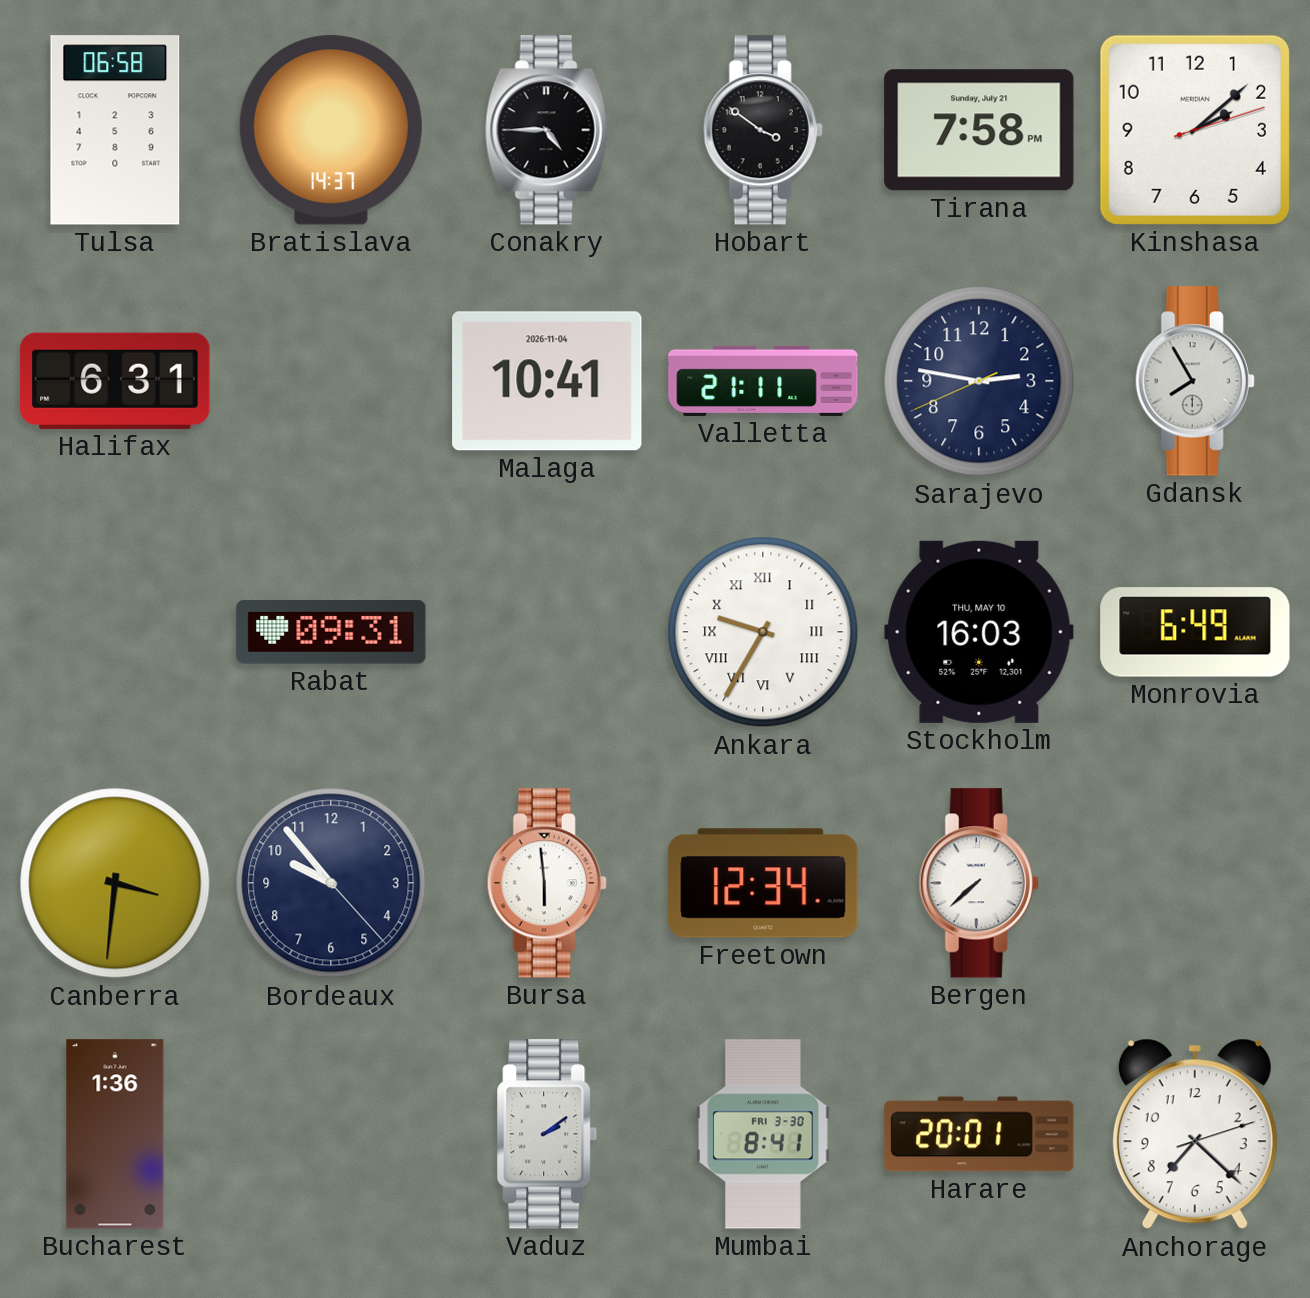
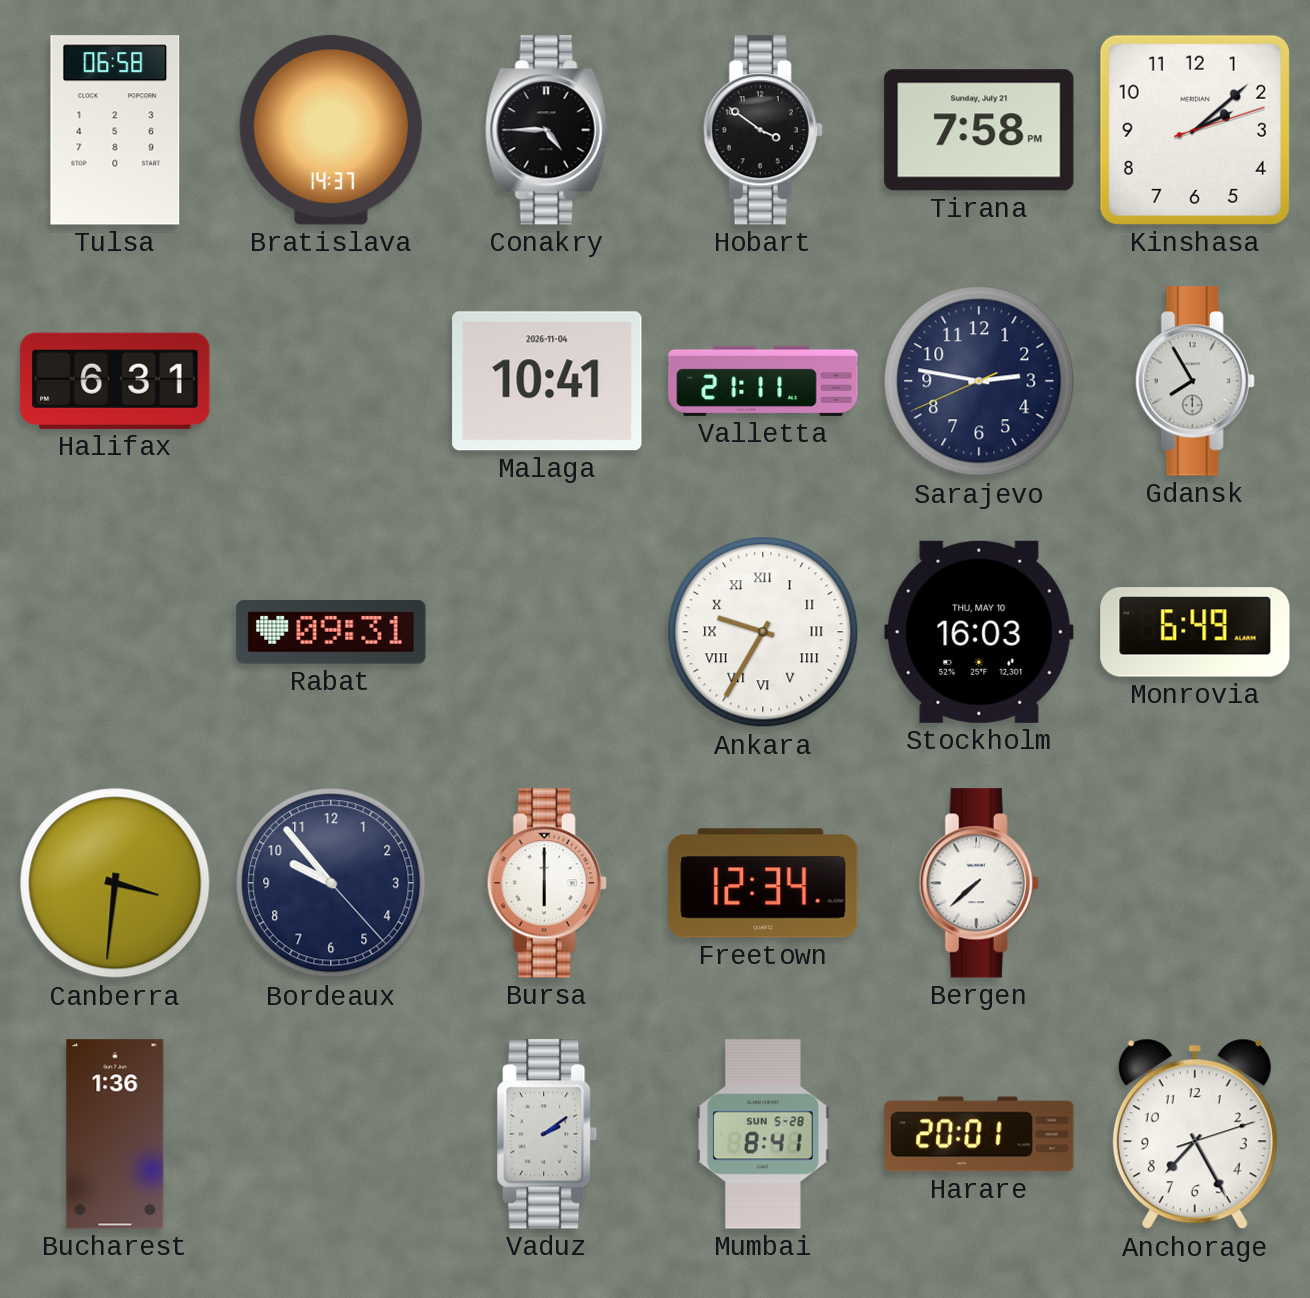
Bursa: 5:59 -> 6:00
Mumbai date: FRI 3-30 -> SUN 5-28
Anchorage: 7:22 -> 7:25
